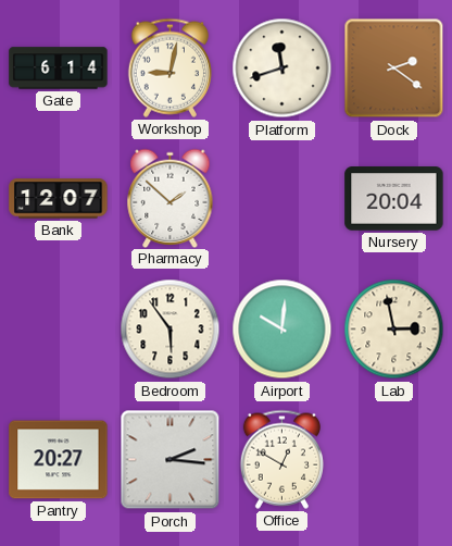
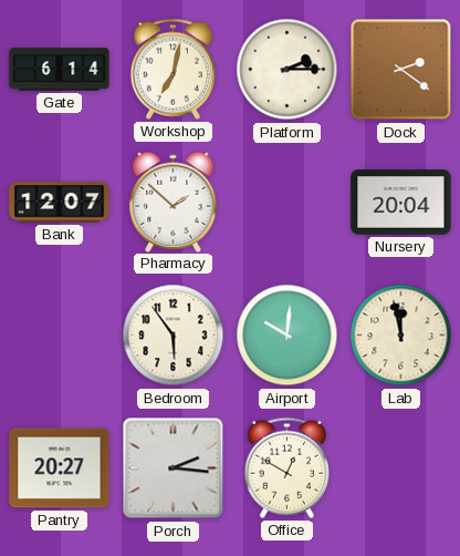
Workshop: 9:02 -> 7:02
Platform: 11:42 -> 2:15
Lab: 2:58 -> 11:58
